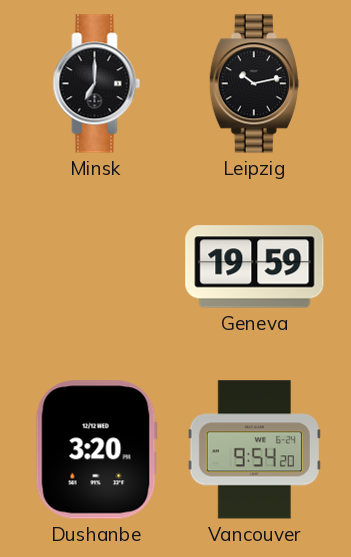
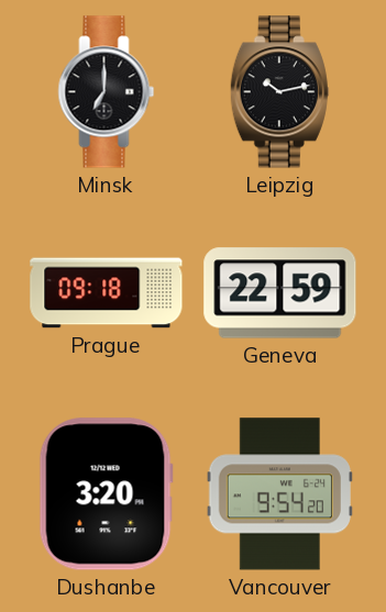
Prague: none -> 09:18
Geneva: 19:59 -> 22:59
